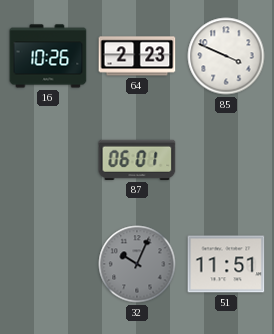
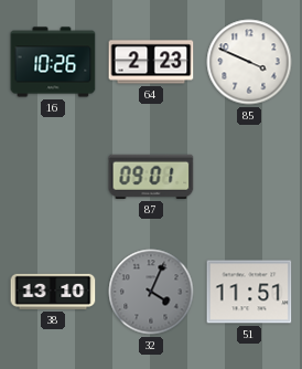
87: 06:01 -> 09:01
38: none -> 13:10
32: 10:04 -> 4:04
